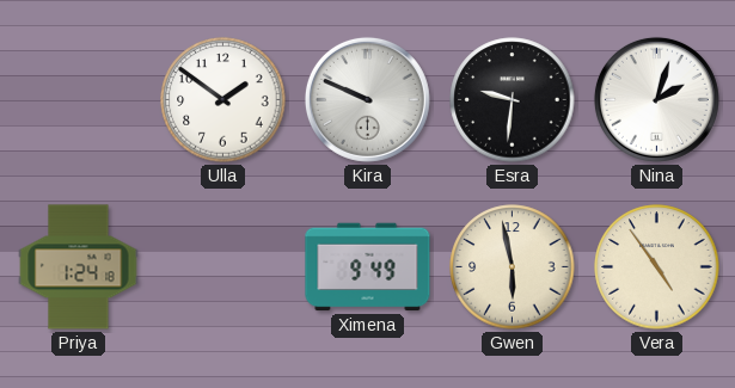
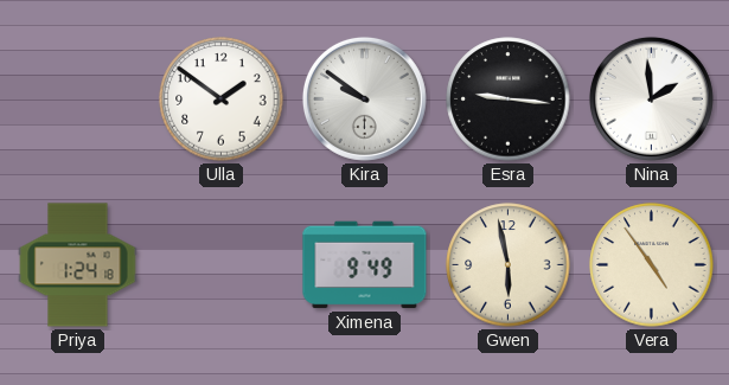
Kira: 9:49 -> 9:51
Esra: 9:31 -> 9:16
Nina: 2:03 -> 1:59
